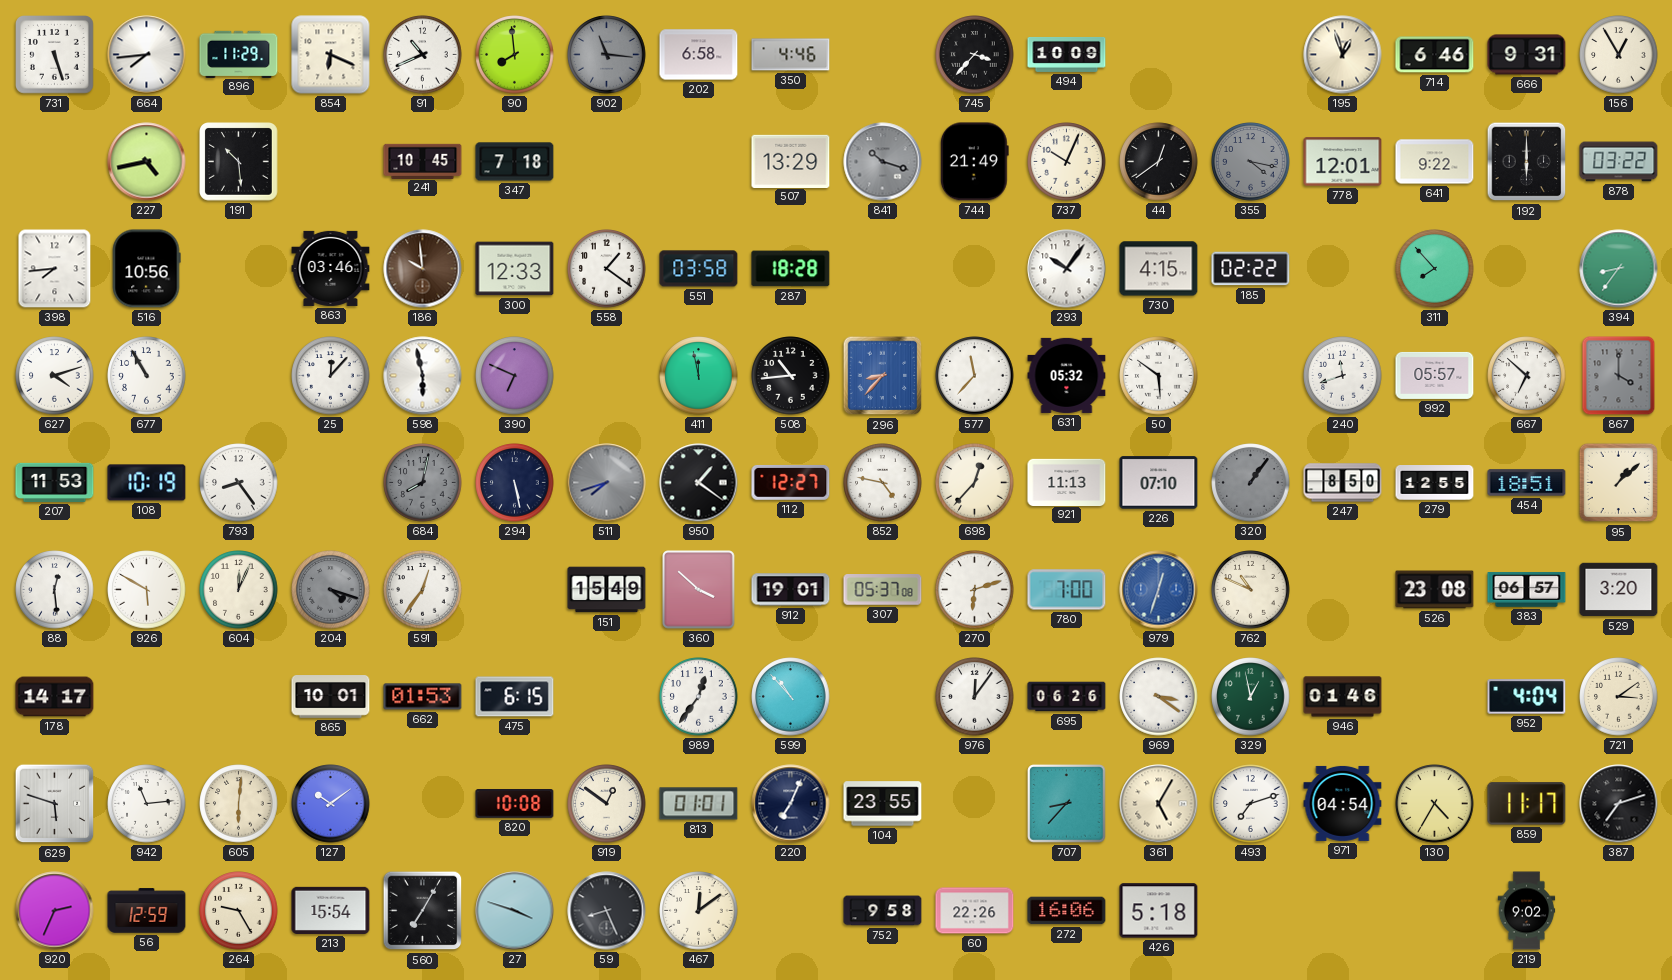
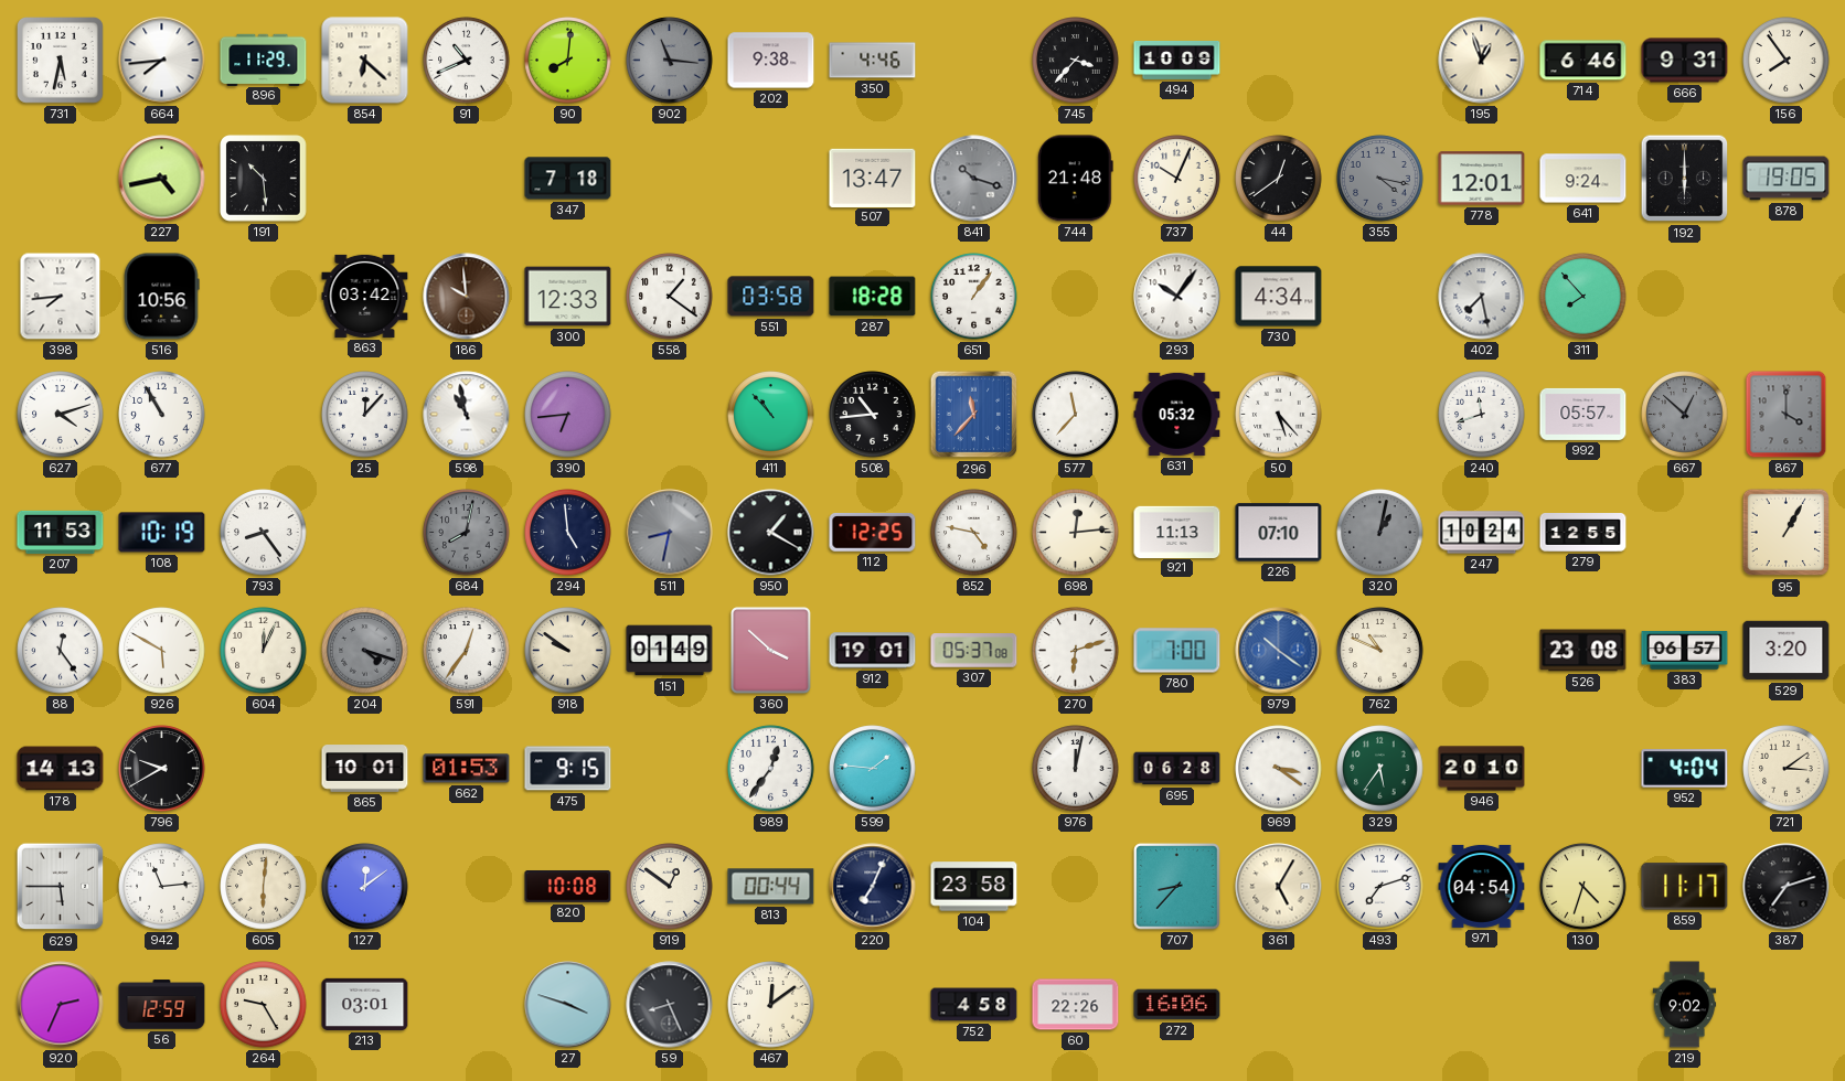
731: 5:27 -> 5:32
854: 6:19 -> 6:22
90: 7:59 -> 8:01
202: 6:58 -> 9:38
156: 12:55 -> 7:54
241: 10:45 -> none
507: 13:29 -> 13:47
744: 21:49 -> 21:48
641: 9:22 -> 9:24
878: 03:22 -> 19:05
863: 03:46 -> 03:42
651: none -> 1:06
730: 4:15 -> 4:34
185: 02:22 -> none
402: none -> 7:28
394: 8:36 -> none
598: 5:58 -> 10:58
390: 6:49 -> 6:44
411: 11:58 -> 10:53
296: 8:37 -> 11:37
50: 5:51 -> 5:23
667: 6:52 -> 12:52
667 dial: white -> grey
294: 5:28 -> 4:59
511: 7:42 -> 8:32
950: 1:21 -> 1:20
112: 12:27 -> 12:25
698: 12:37 -> 12:14
320: 1:06 -> 1:02
247: 8:50 -> 10:24
454: 18:51 -> none
95: 1:08 -> 1:05
88: 12:29 -> 12:24
918: none -> 9:51
151: 15:49 -> 01:49
979: 12:33 -> 10:21
178: 14:17 -> 14:13
796: none -> 9:40
475: 6:15 -> 9:15
599: 10:53 -> 1:46
976: 12:06 -> 12:02
695: 06:26 -> 06:28
329: 12:58 -> 5:36
946: 01:46 -> 20:10
629: 5:48 -> 5:45
127: 10:09 -> 12:09
813: 01:01 -> 00:44
104: 23:55 -> 23:58
130: 4:35 -> 4:33
213: 15:54 -> 03:01
560: 7:05 -> none
752: 9:58 -> 4:58
426: 5:18 -> none
